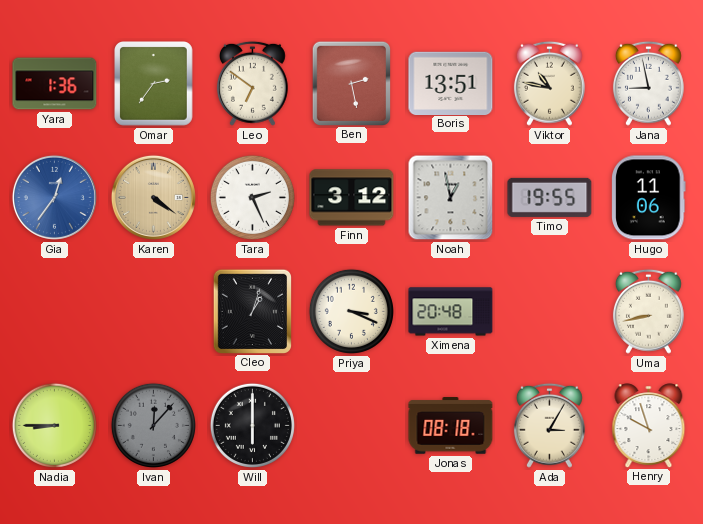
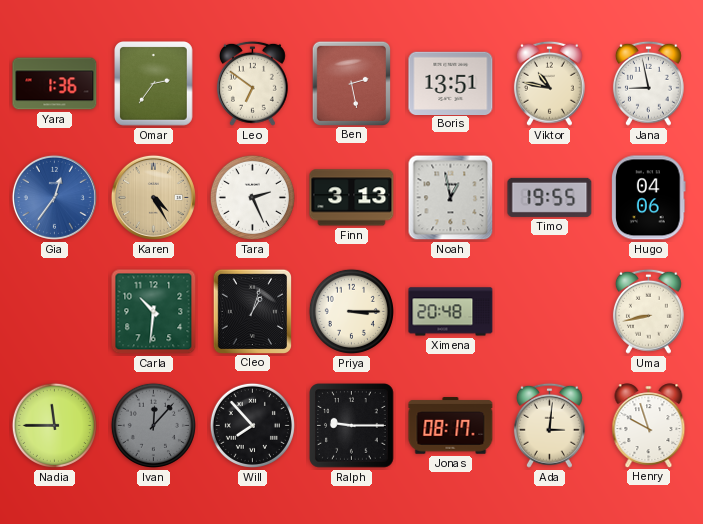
Karen: 4:21 -> 4:25
Finn: 3:12 -> 3:13
Hugo: 11:06 -> 04:06
Carla: none -> 10:31
Priya: 3:19 -> 3:15
Nadia: 8:45 -> 11:45
Will: 6:00 -> 7:53
Ralph: none -> 9:15
Jonas: 08:18 -> 08:17
Ada: 3:05 -> 3:01
